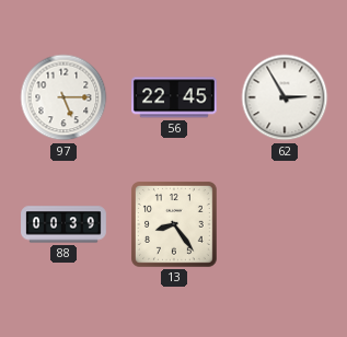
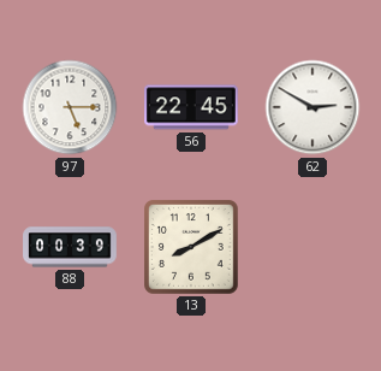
62: 2:55 -> 2:50
13: 8:24 -> 8:10
